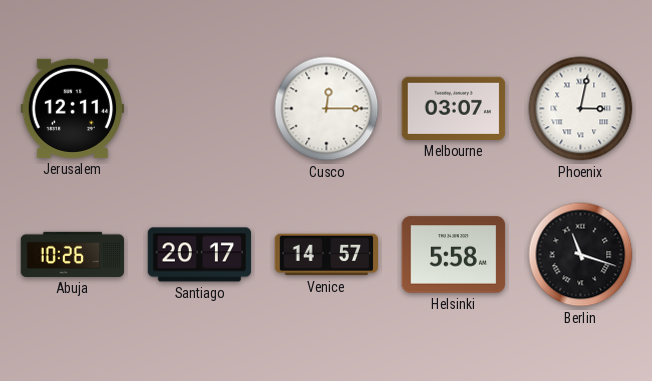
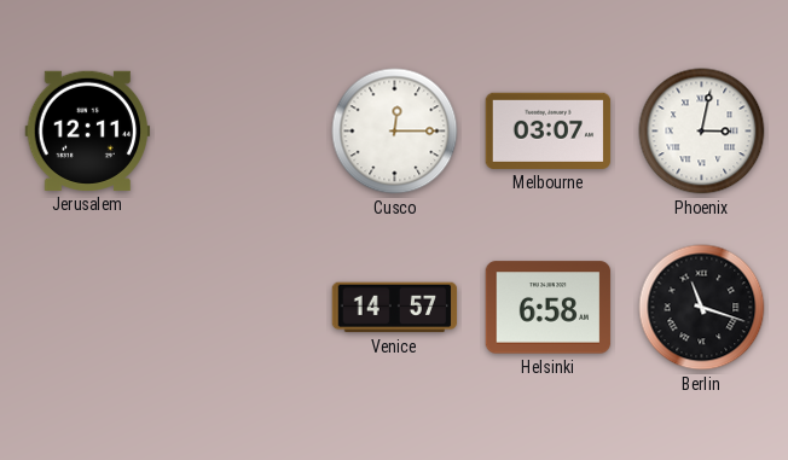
Abuja: 10:26 -> none
Santiago: 20:17 -> none
Helsinki: 5:58 -> 6:58
